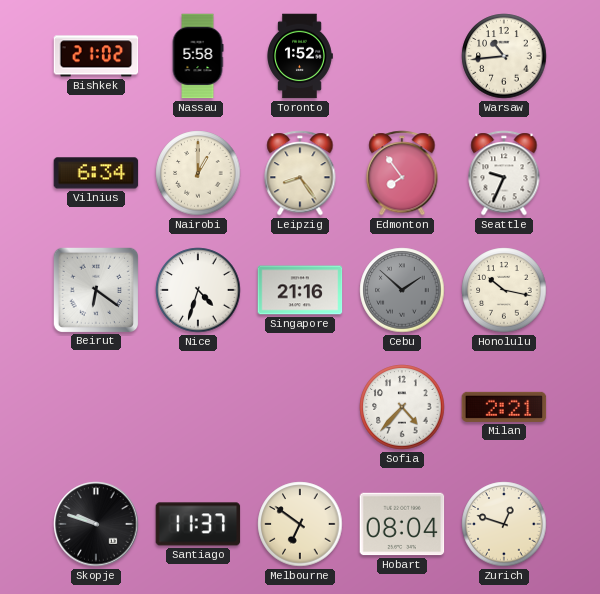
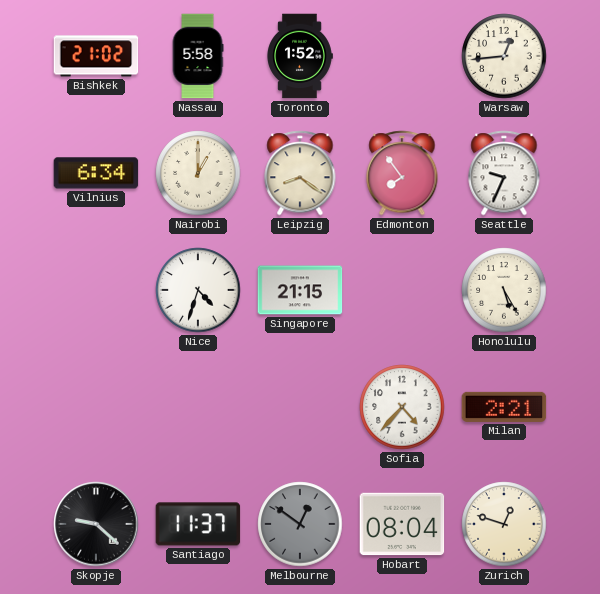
Warsaw: 10:44 -> 12:44
Leipzig: 8:24 -> 8:21
Beirut: 6:21 -> none
Singapore: 21:16 -> 21:15
Cebu: 1:52 -> none
Honolulu: 10:17 -> 5:25
Skopje: 9:48 -> 9:22
Melbourne: 6:51 -> 12:51
Melbourne dial: cream -> grey
